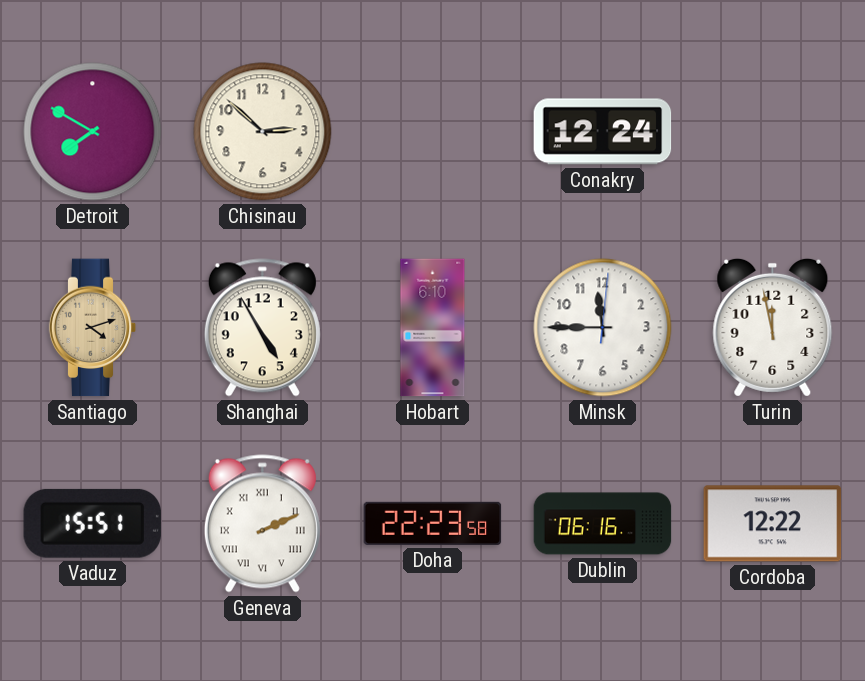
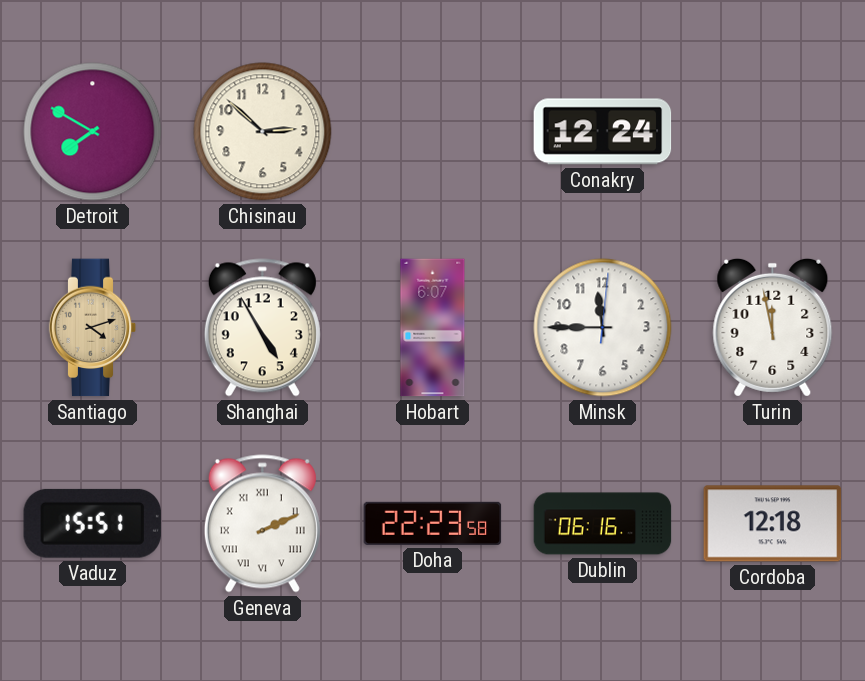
Hobart: 6:10 -> 6:07
Cordoba: 12:22 -> 12:18
